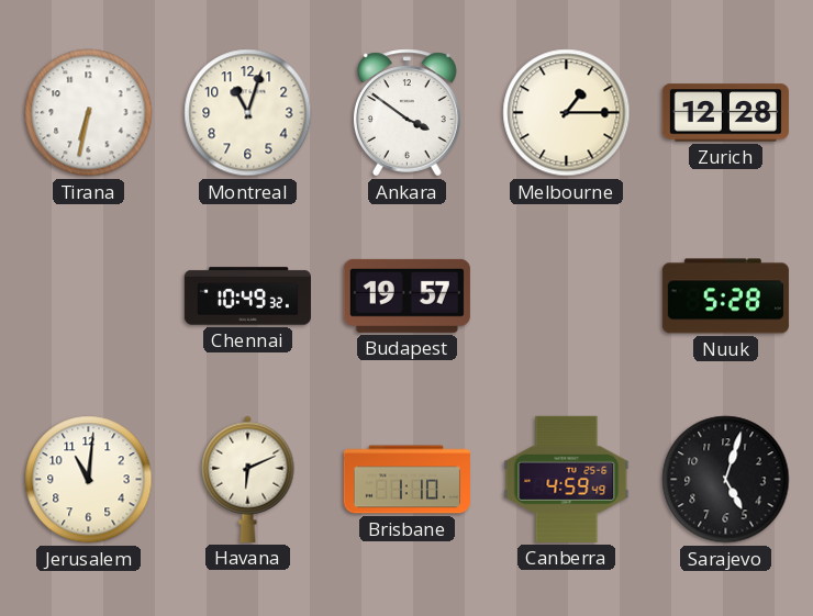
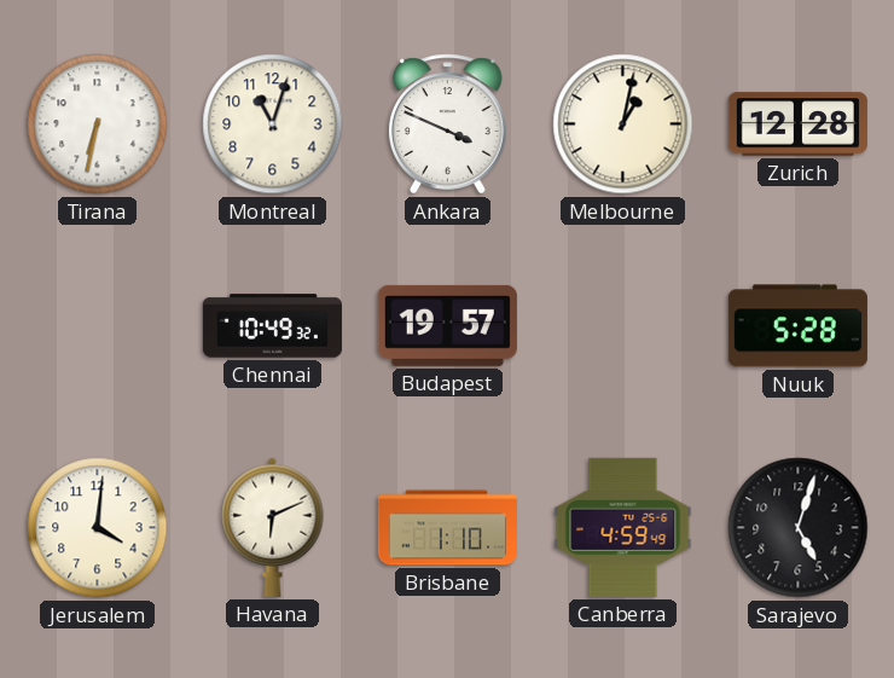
Ankara: 3:51 -> 3:49
Melbourne: 1:15 -> 1:02
Jerusalem: 11:01 -> 4:01
